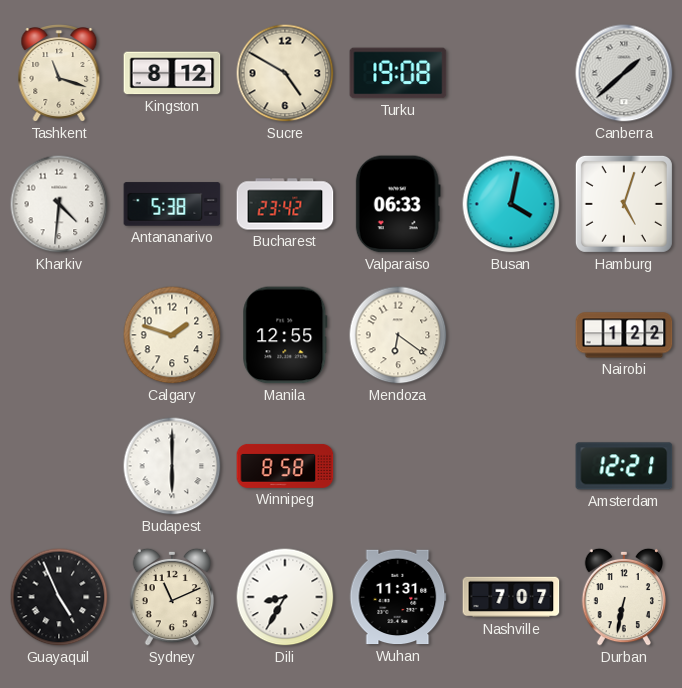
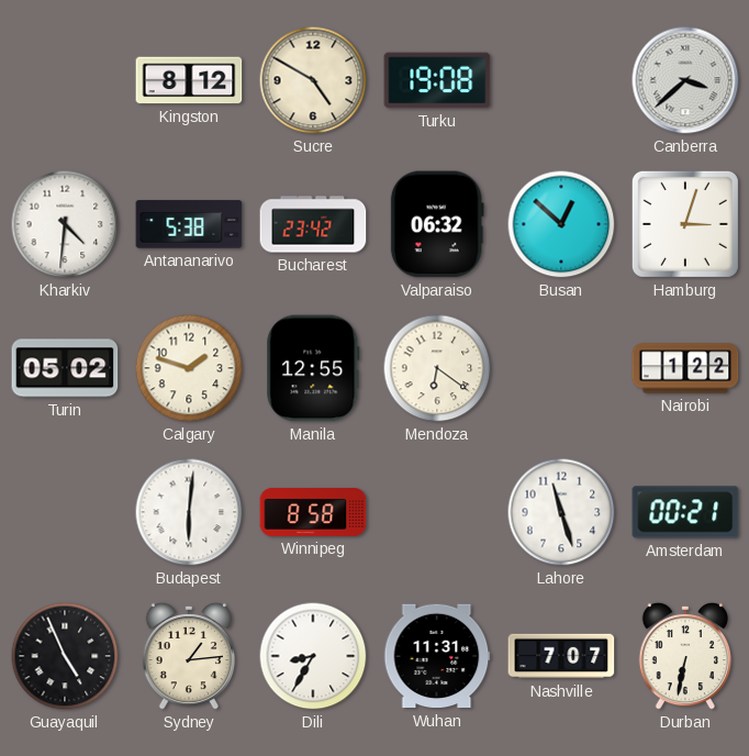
Tashkent: 11:18 -> none
Canberra: 1:38 -> 3:38
Valparaiso: 06:33 -> 06:32
Busan: 4:02 -> 12:52
Hamburg: 5:03 -> 3:03
Turin: none -> 05:02
Budapest: 6:00 -> 6:01
Lahore: none -> 11:27
Amsterdam: 12:21 -> 00:21
Sydney: 11:11 -> 1:14
